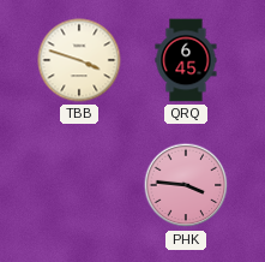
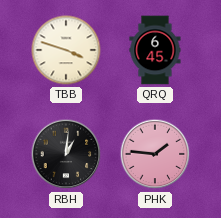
RBH: none -> 1:01
PHK: 3:46 -> 1:46
